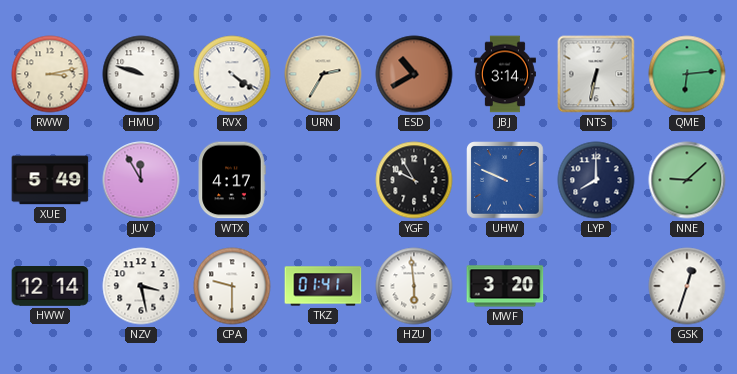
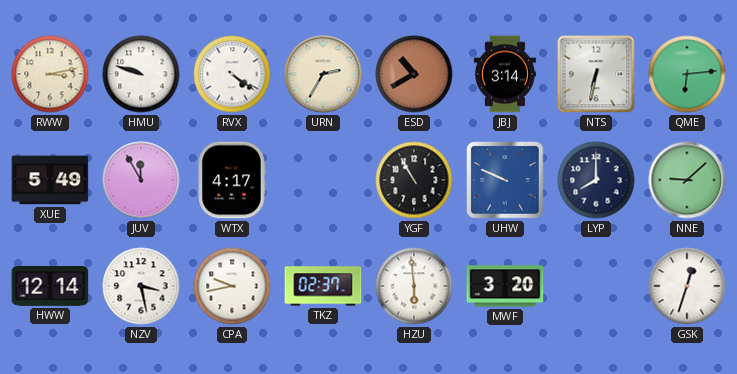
YGF: 9:55 -> 10:55
CPA: 9:30 -> 9:43
TKZ: 01:41 -> 02:37
